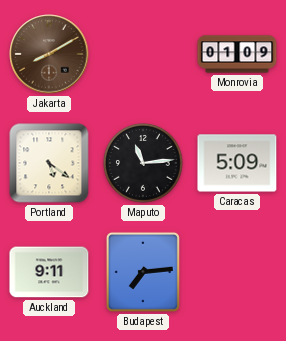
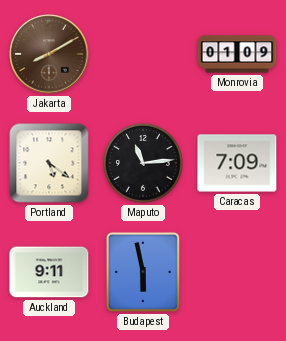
Caracas: 5:09 -> 7:09
Budapest: 7:14 -> 5:58
